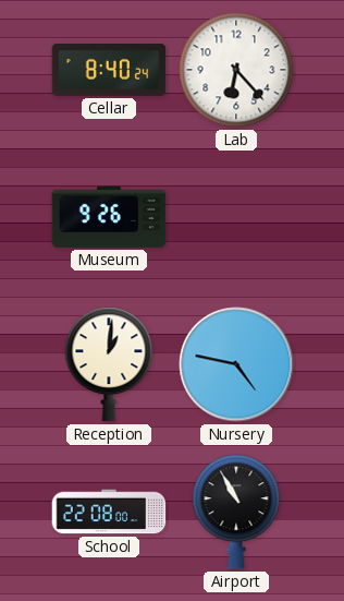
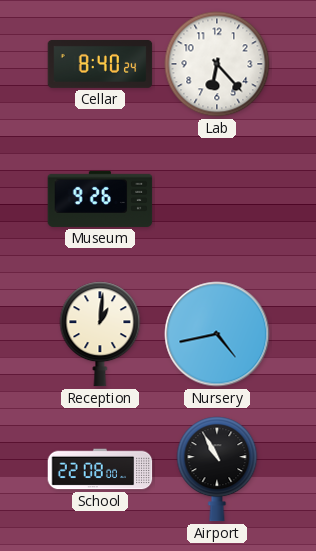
Nursery: 4:47 -> 4:43
